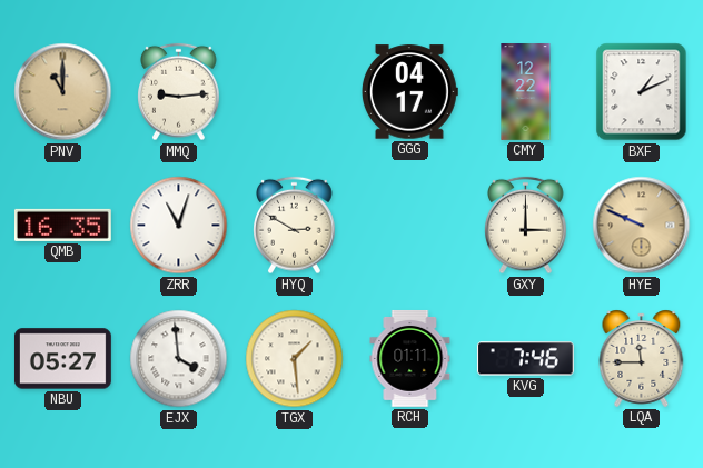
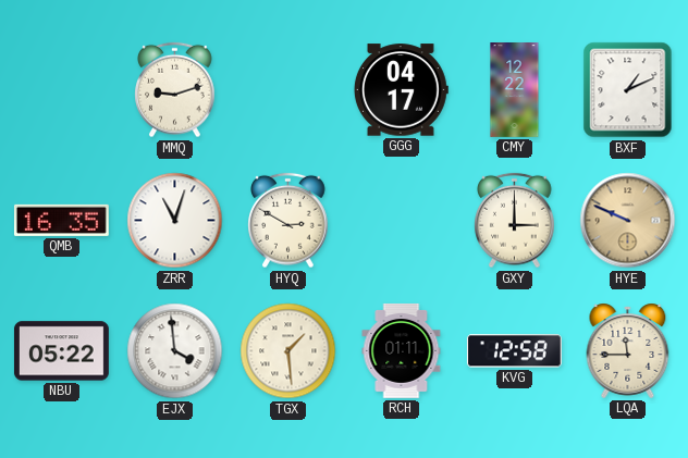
PNV: 11:00 -> none
MMQ: 9:14 -> 9:12
NBU: 05:27 -> 05:22
KVG: 7:46 -> 12:58
